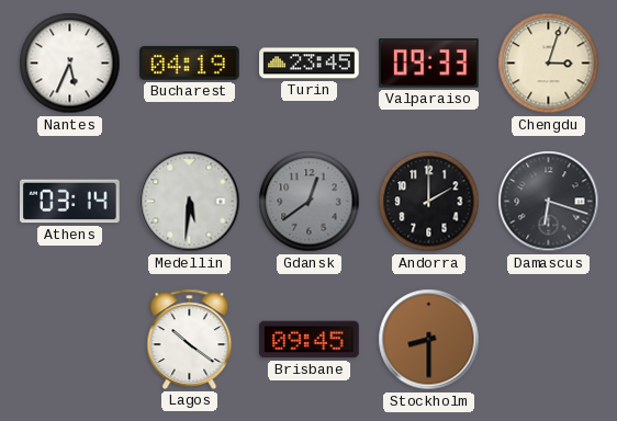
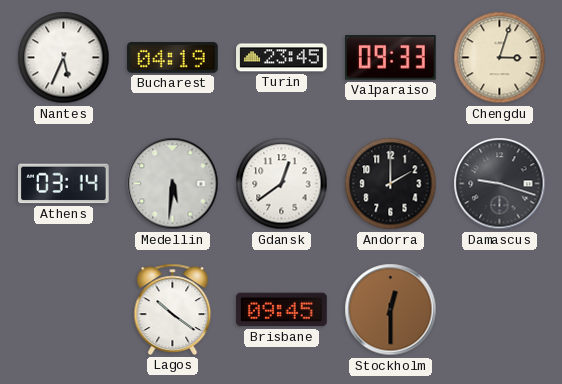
Gdansk dial: grey -> white
Damascus: 6:18 -> 9:18
Stockholm: 8:30 -> 12:30
